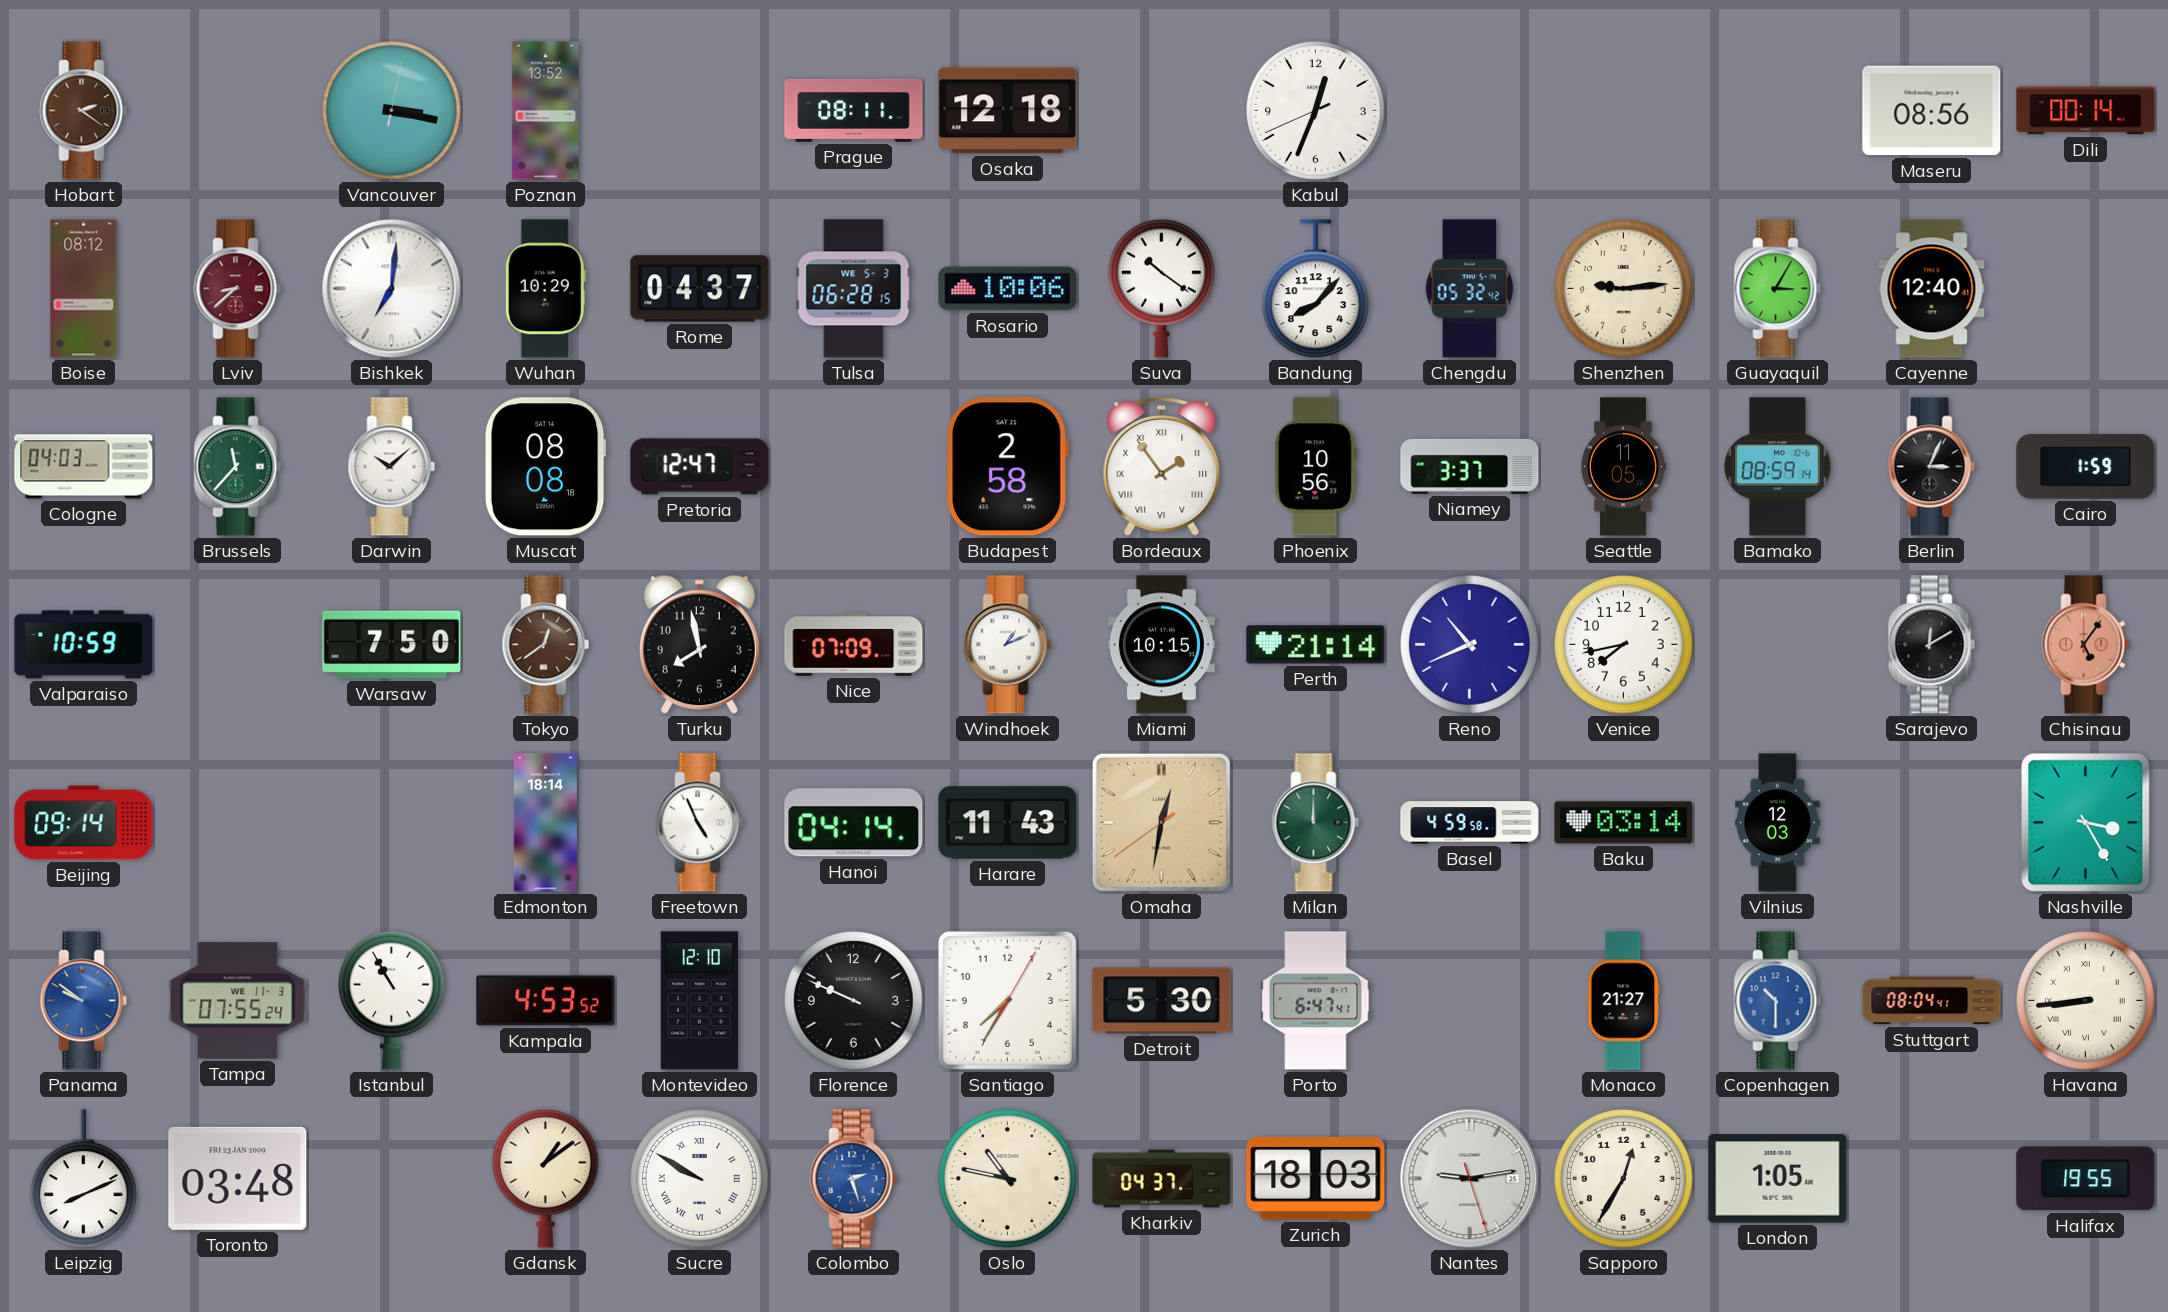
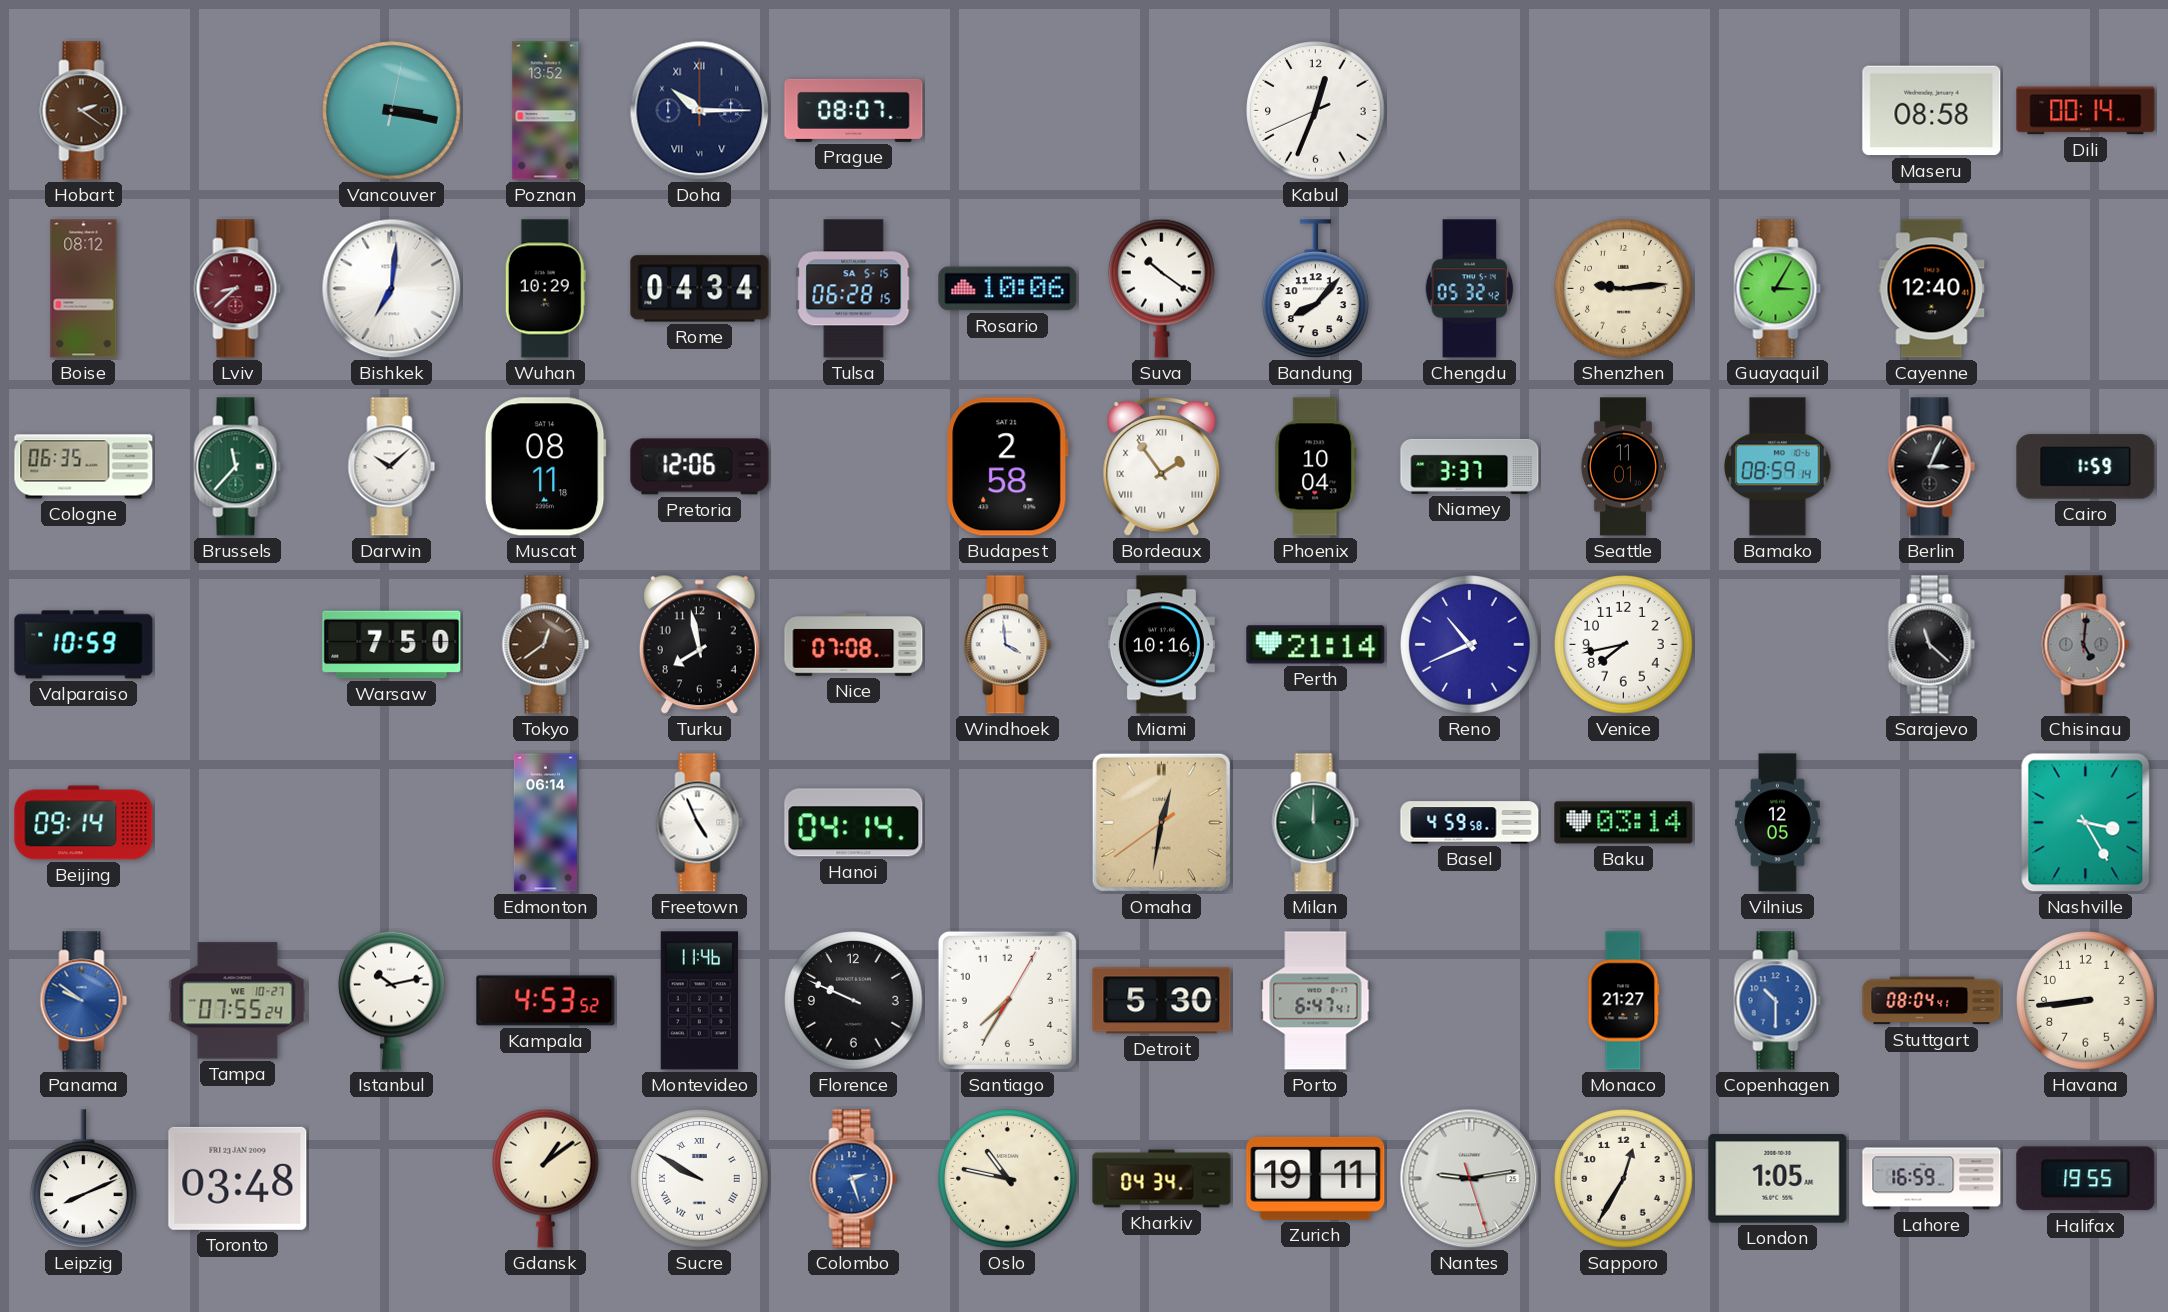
Doha: none -> 10:15
Prague: 08:11 -> 08:07
Osaka: 12:18 -> none
Maseru: 08:56 -> 08:58
Rome: 04:37 -> 04:34
Tulsa date: WE 5-3 -> SA 5-15
Cologne: 04:03 -> 06:35
Muscat: 08:08 -> 08:11
Pretoria: 12:47 -> 12:06
Phoenix: 10:56 -> 10:04
Seattle: 11:05 -> 11:01
Nice: 07:09 -> 07:08
Windhoek: 1:11 -> 3:59
Miami: 10:15 -> 10:16
Sarajevo: 12:10 -> 11:22
Chisinau: 5:06 -> 5:01
Chisinau dial: salmon -> grey
Edmonton: 18:14 -> 06:14
Harare: 11:43 -> none
Vilnius: 12:03 -> 12:05
Tampa date: WE 11-3 -> WE 10-27
Istanbul: 10:55 -> 10:13
Montevideo: 12:10 -> 11:46
Havana numerals: Roman -> Arabic
Kharkiv: 04:37 -> 04:34
Zurich: 18:03 -> 19:11
Lahore: none -> 16:59
